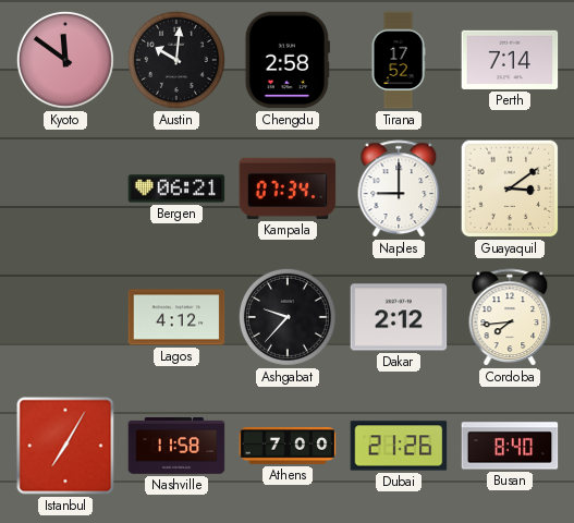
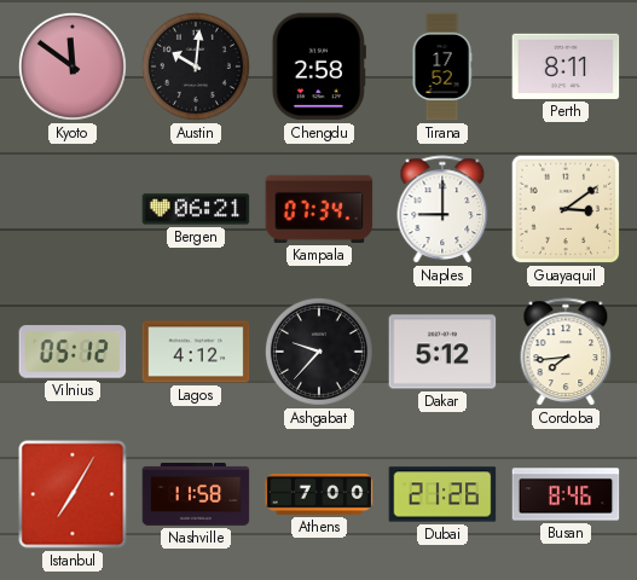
Perth: 7:14 -> 8:11
Vilnius: none -> 05:12
Dakar: 2:12 -> 5:12
Busan: 8:40 -> 8:46
